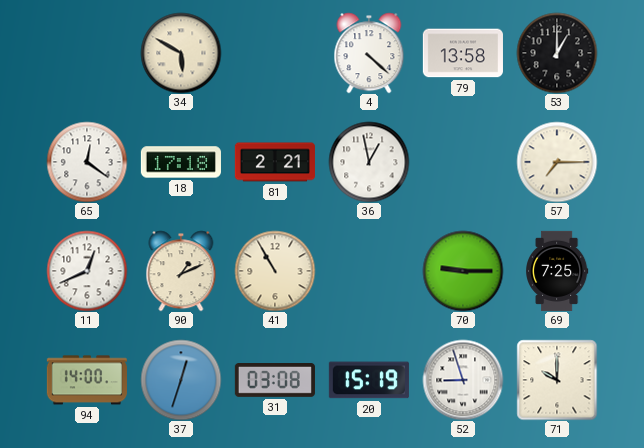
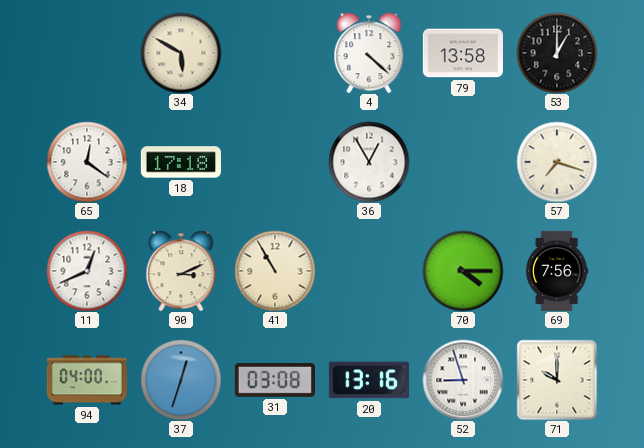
81: 2:21 -> none
36: 12:58 -> 12:55
57: 7:15 -> 7:18
90: 1:11 -> 3:11
70: 9:15 -> 4:15
69: 7:25 -> 7:56
94: 14:00 -> 04:00
20: 15:19 -> 13:16
